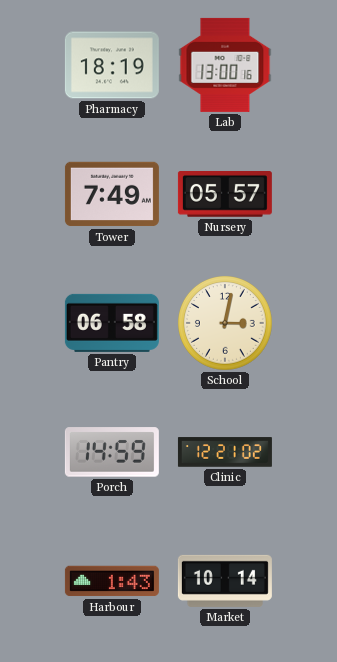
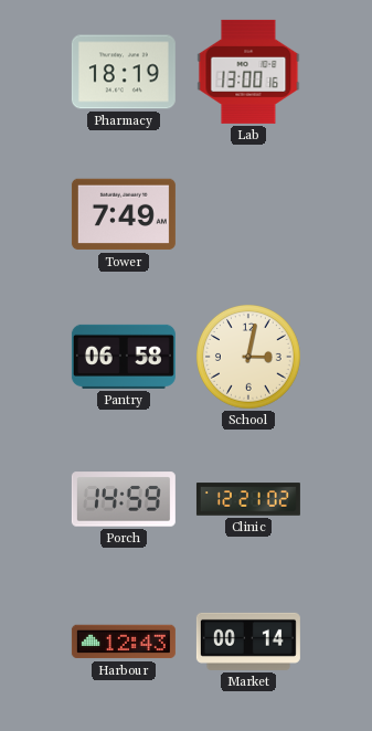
Nursery: 05:57 -> none
Harbour: 1:43 -> 12:43
Market: 10:14 -> 00:14
